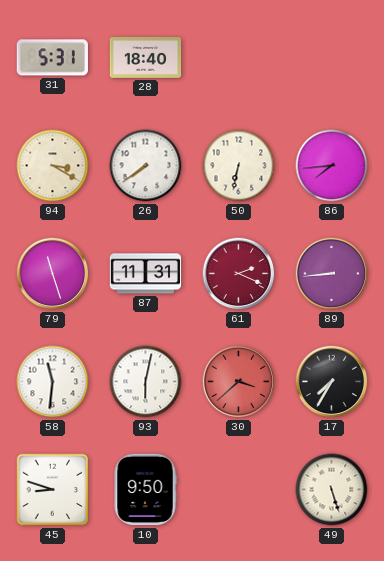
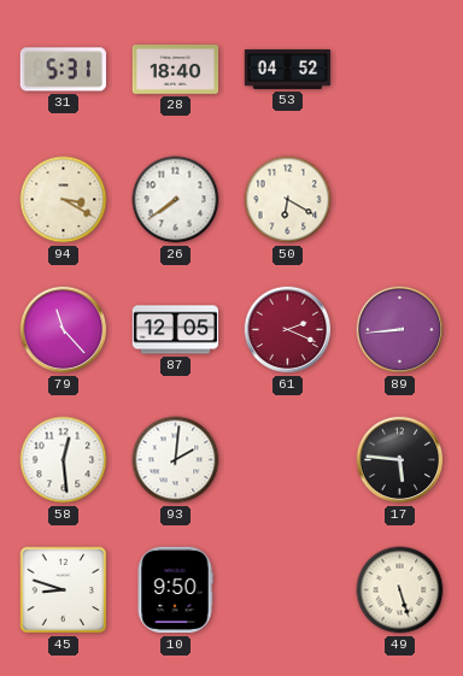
53: none -> 04:52
50: 6:32 -> 6:20
86: 7:44 -> none
79: 11:27 -> 11:23
87: 11:31 -> 12:05
58: 11:31 -> 12:29
93: 6:02 -> 2:01
30: 3:38 -> none
17: 7:35 -> 5:46
